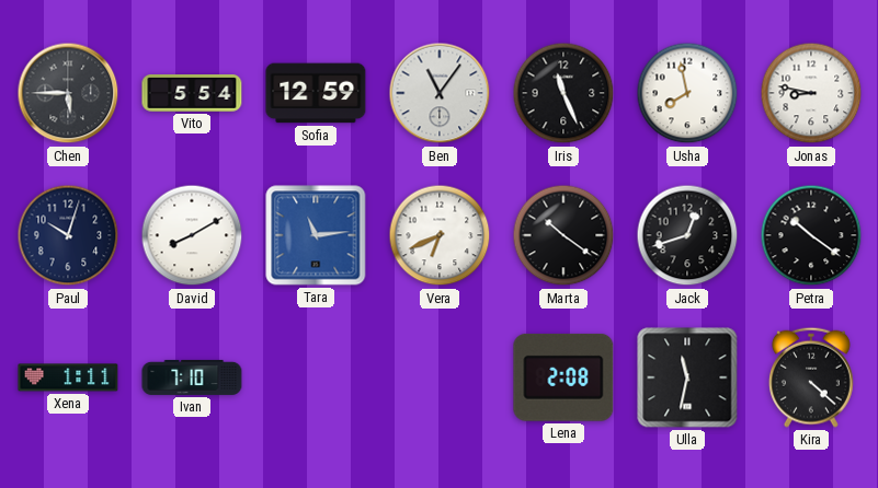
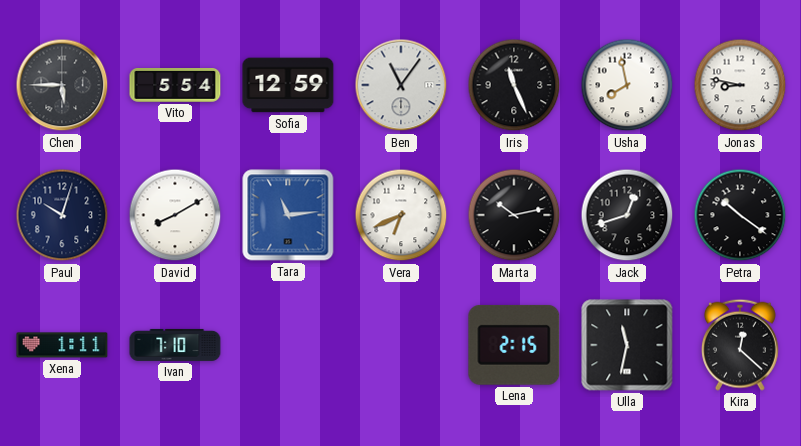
Marta: 10:21 -> 10:13
Lena: 2:08 -> 2:15
Kira: 4:22 -> 12:22
